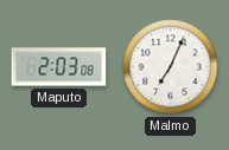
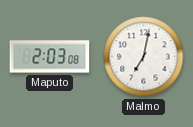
Malmo: 7:04 -> 7:02
